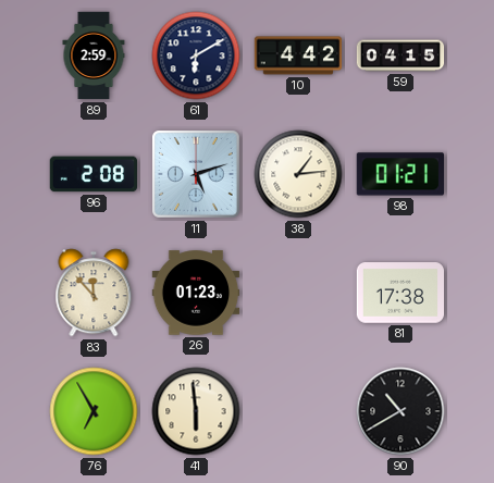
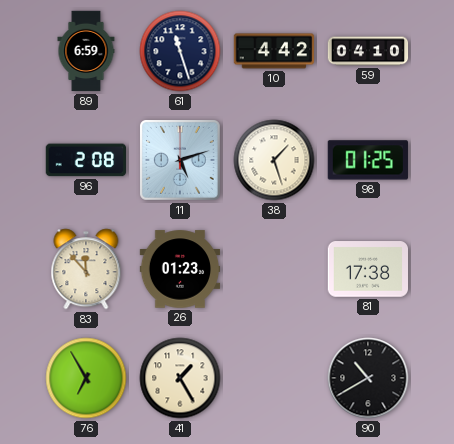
89: 2:59 -> 6:59
61: 6:10 -> 11:27
59: 04:15 -> 04:10
38: 1:14 -> 1:27
98: 01:21 -> 01:25
41: 5:59 -> 1:25
